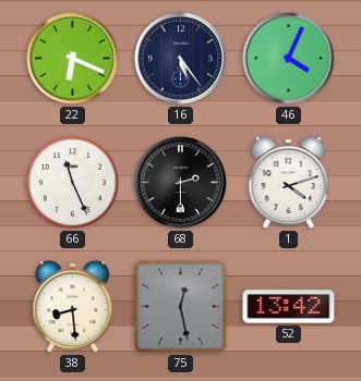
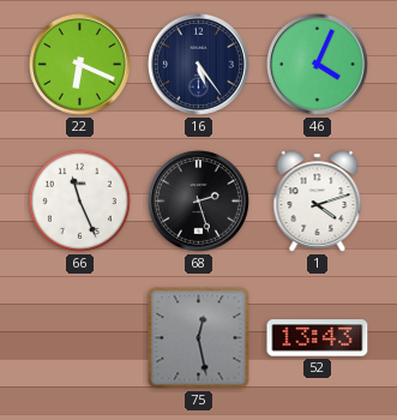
68: 2:30 -> 2:27
38: 8:29 -> none
52: 13:42 -> 13:43
